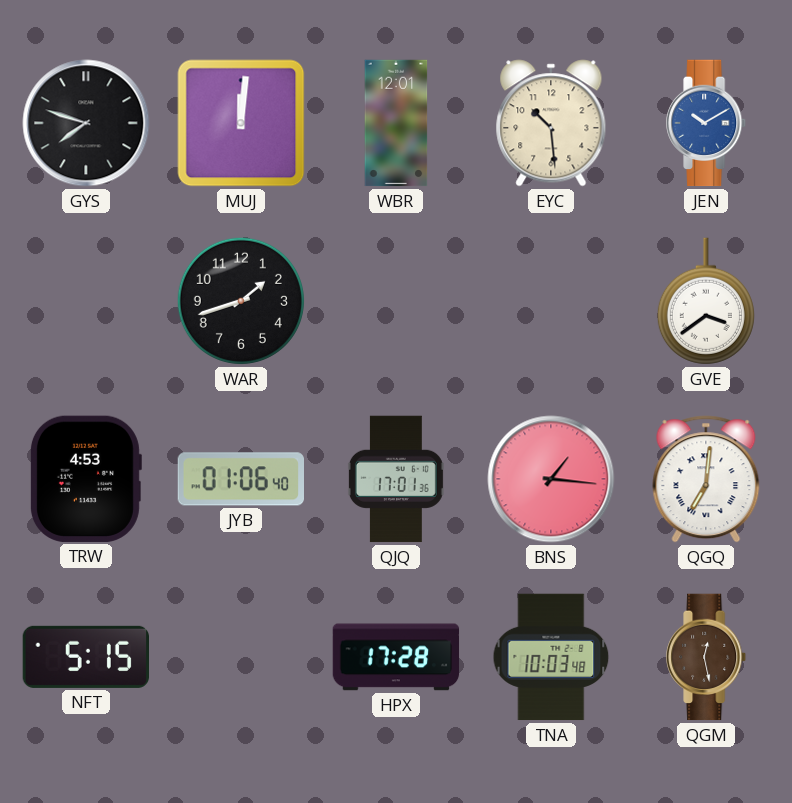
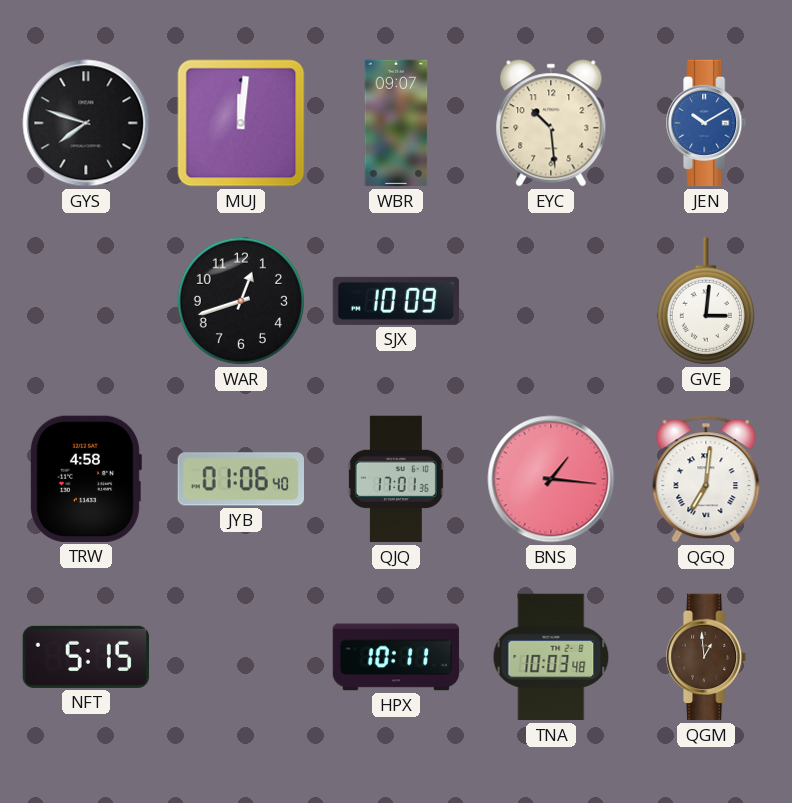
WBR: 12:01 -> 09:07
WAR: 1:42 -> 12:42
SJX: none -> 10:09
GVE: 3:39 -> 3:01
TRW: 4:53 -> 4:58
HPX: 17:28 -> 10:11
QGM: 12:28 -> 12:59
